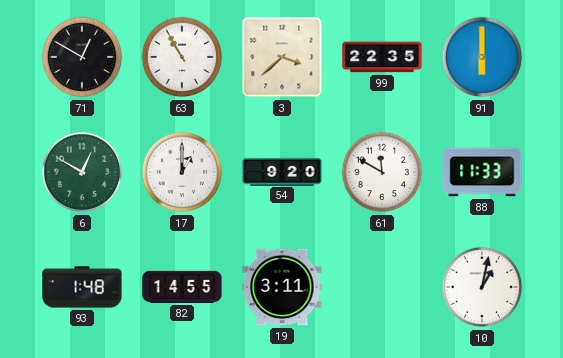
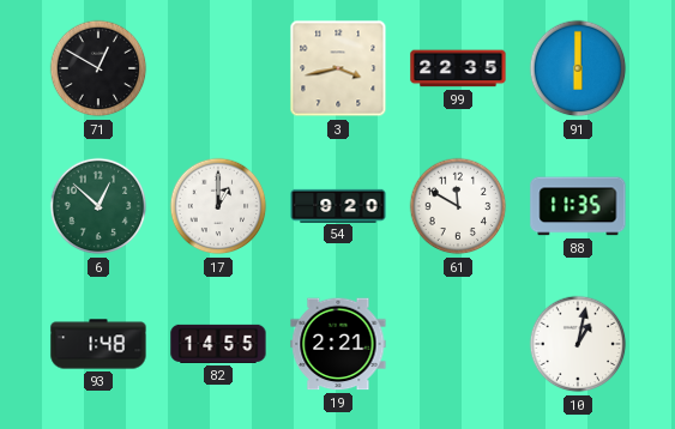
63: 10:55 -> none
3: 3:38 -> 3:43
6: 12:50 -> 12:52
88: 11:33 -> 11:35
19: 3:11 -> 2:21
